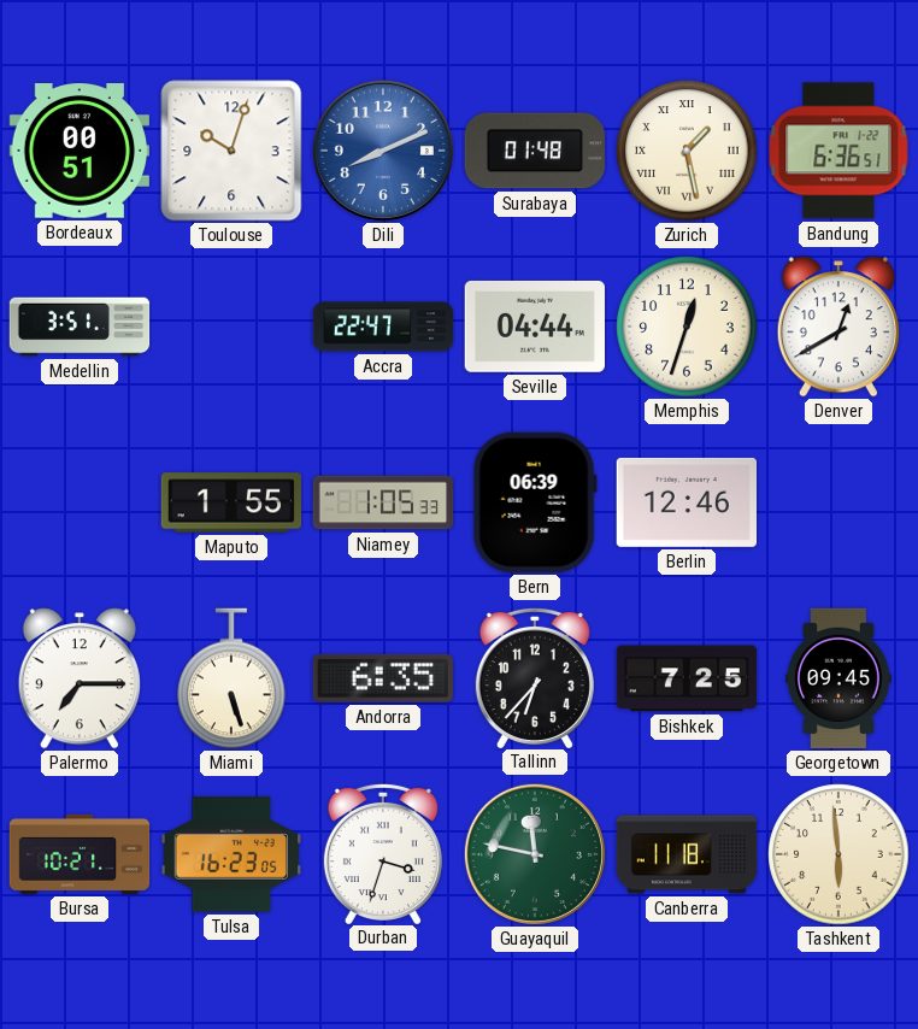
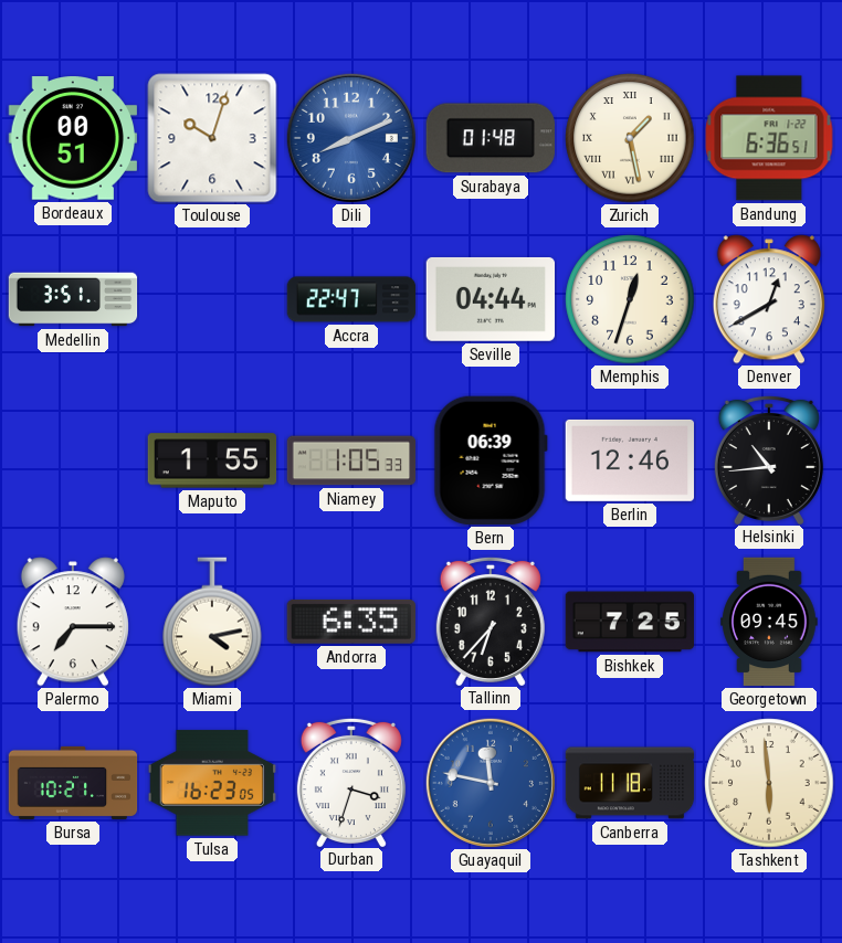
Helsinki: none -> 10:44
Miami: 5:27 -> 4:13
Guayaquil dial: green -> blue
